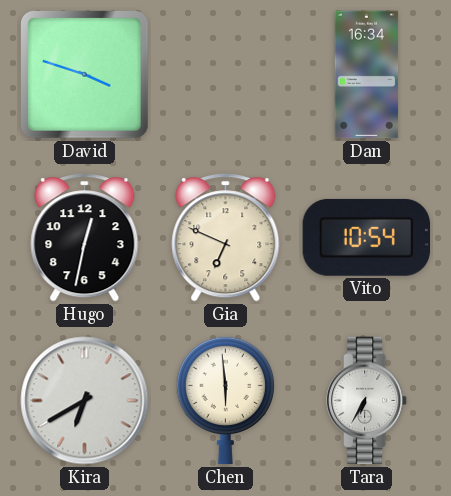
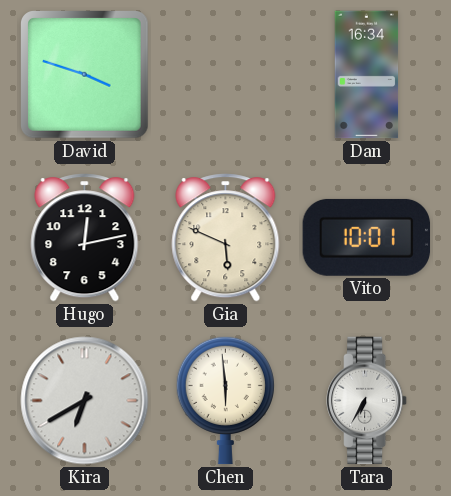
Hugo: 12:32 -> 12:13
Gia: 6:49 -> 5:49
Vito: 10:54 -> 10:01
